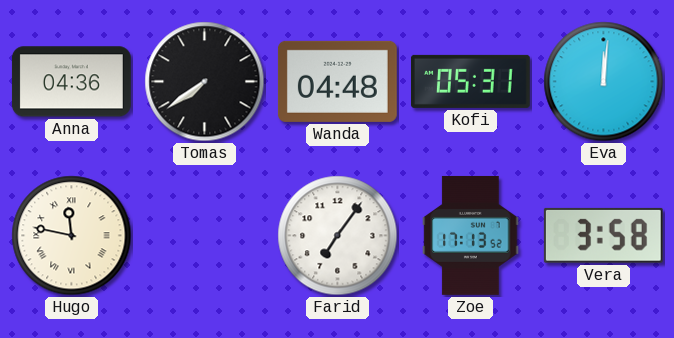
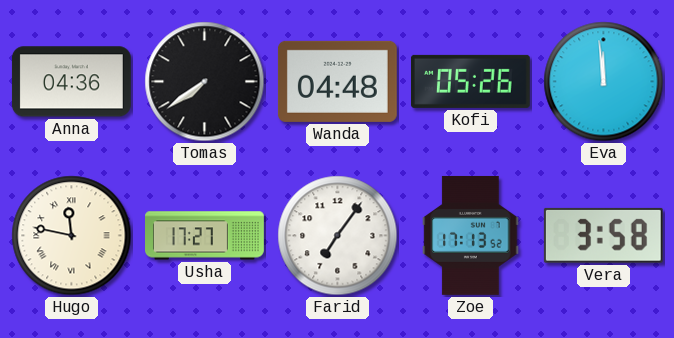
Kofi: 05:31 -> 05:26
Eva: 12:01 -> 11:59
Usha: none -> 17:27
